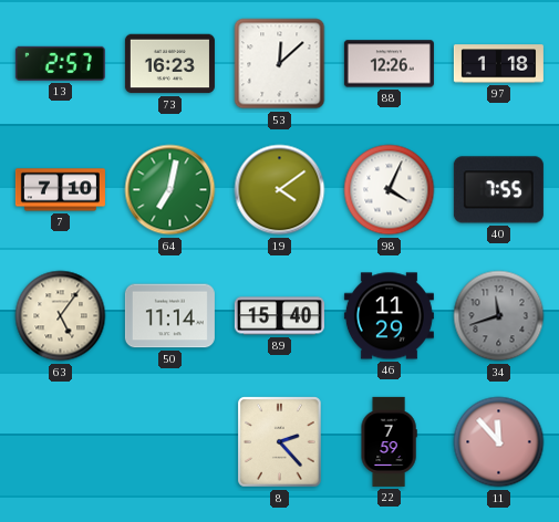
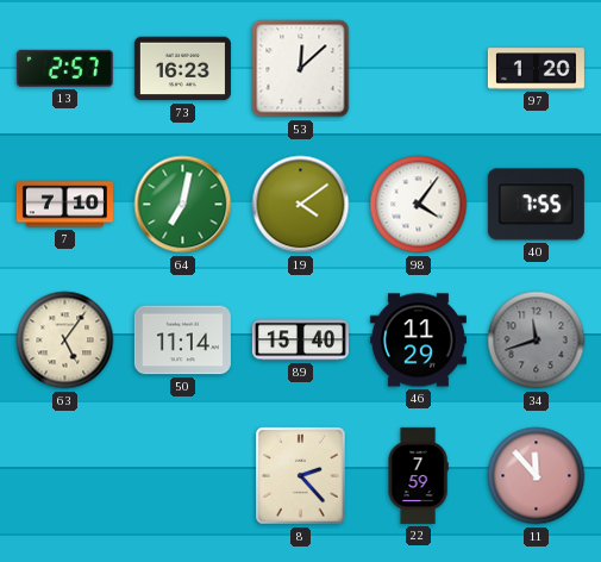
88: 12:26 -> none
97: 1:18 -> 1:20
98: 4:04 -> 4:06
